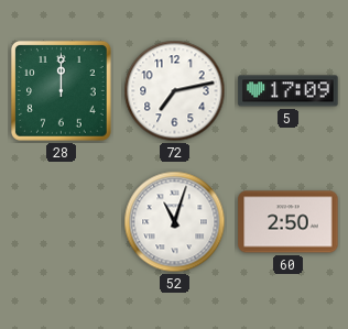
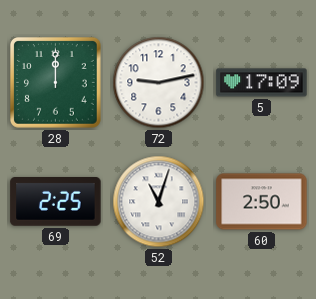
72: 7:13 -> 9:13
69: none -> 2:25
